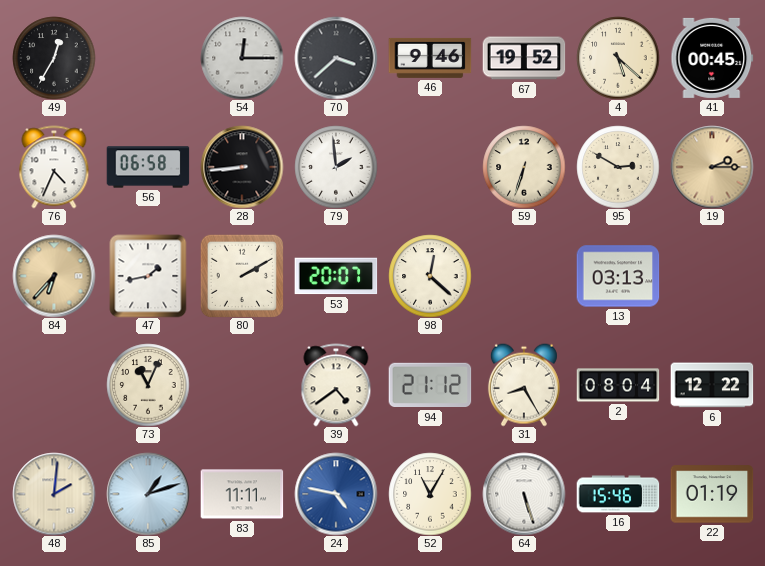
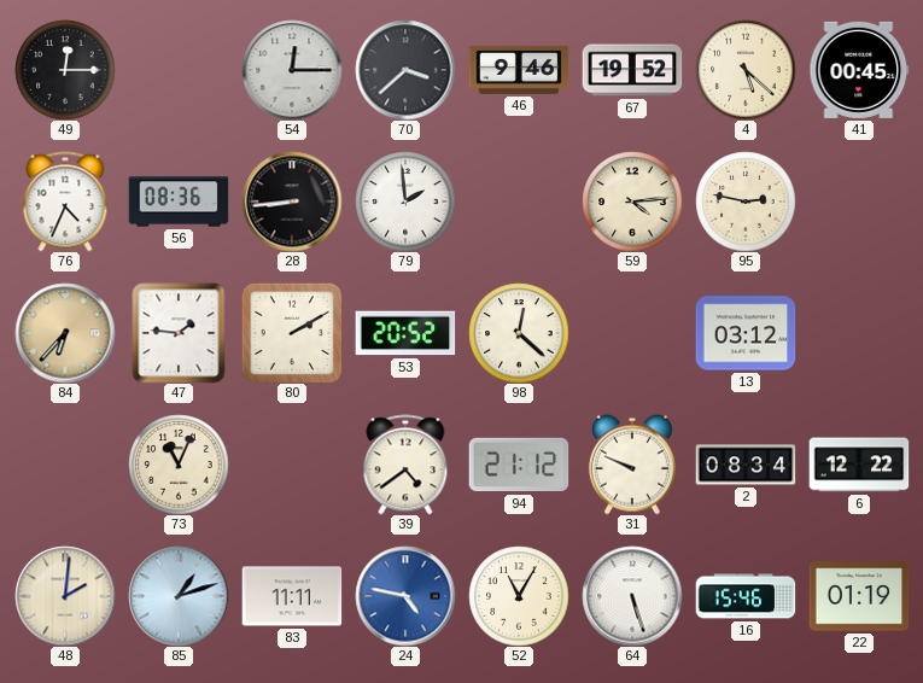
49: 12:35 -> 12:15
56: 06:58 -> 08:36
59: 6:33 -> 4:14
95: 2:50 -> 2:47
19: 2:15 -> none
47: 1:43 -> 1:46
53: 20:07 -> 20:52
13: 03:13 -> 03:12
31: 8:25 -> 9:49
2: 08:04 -> 08:34
